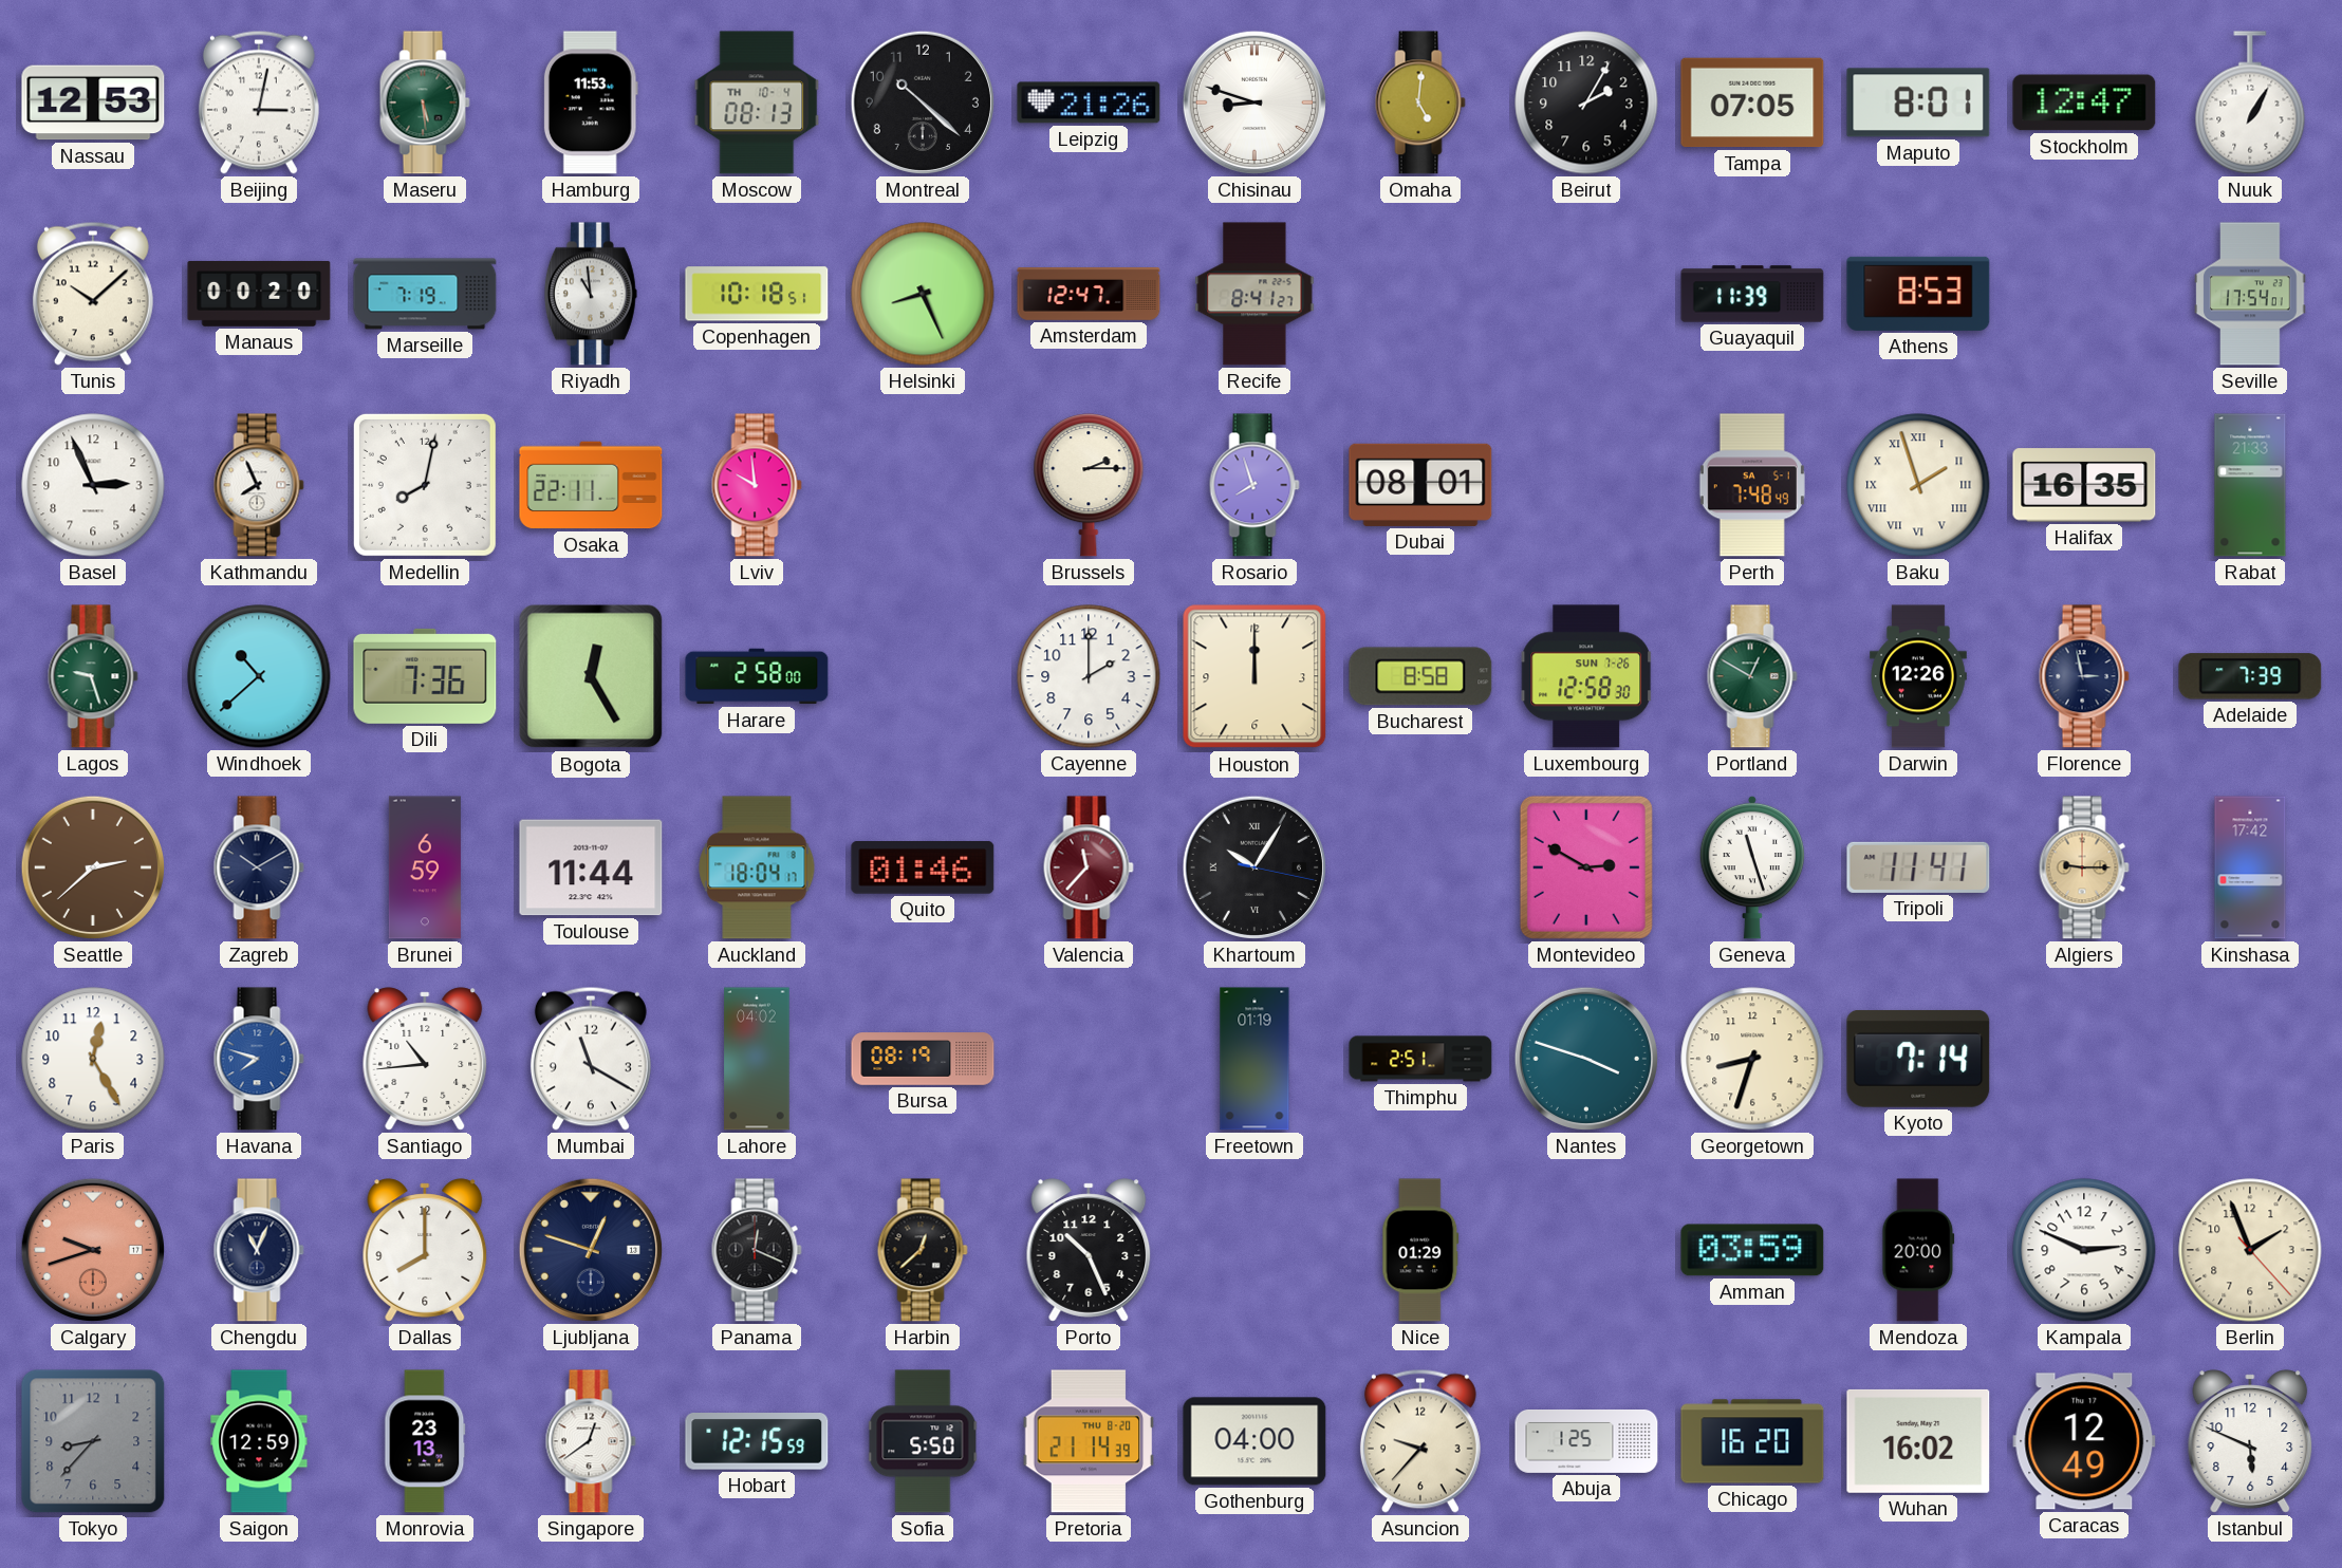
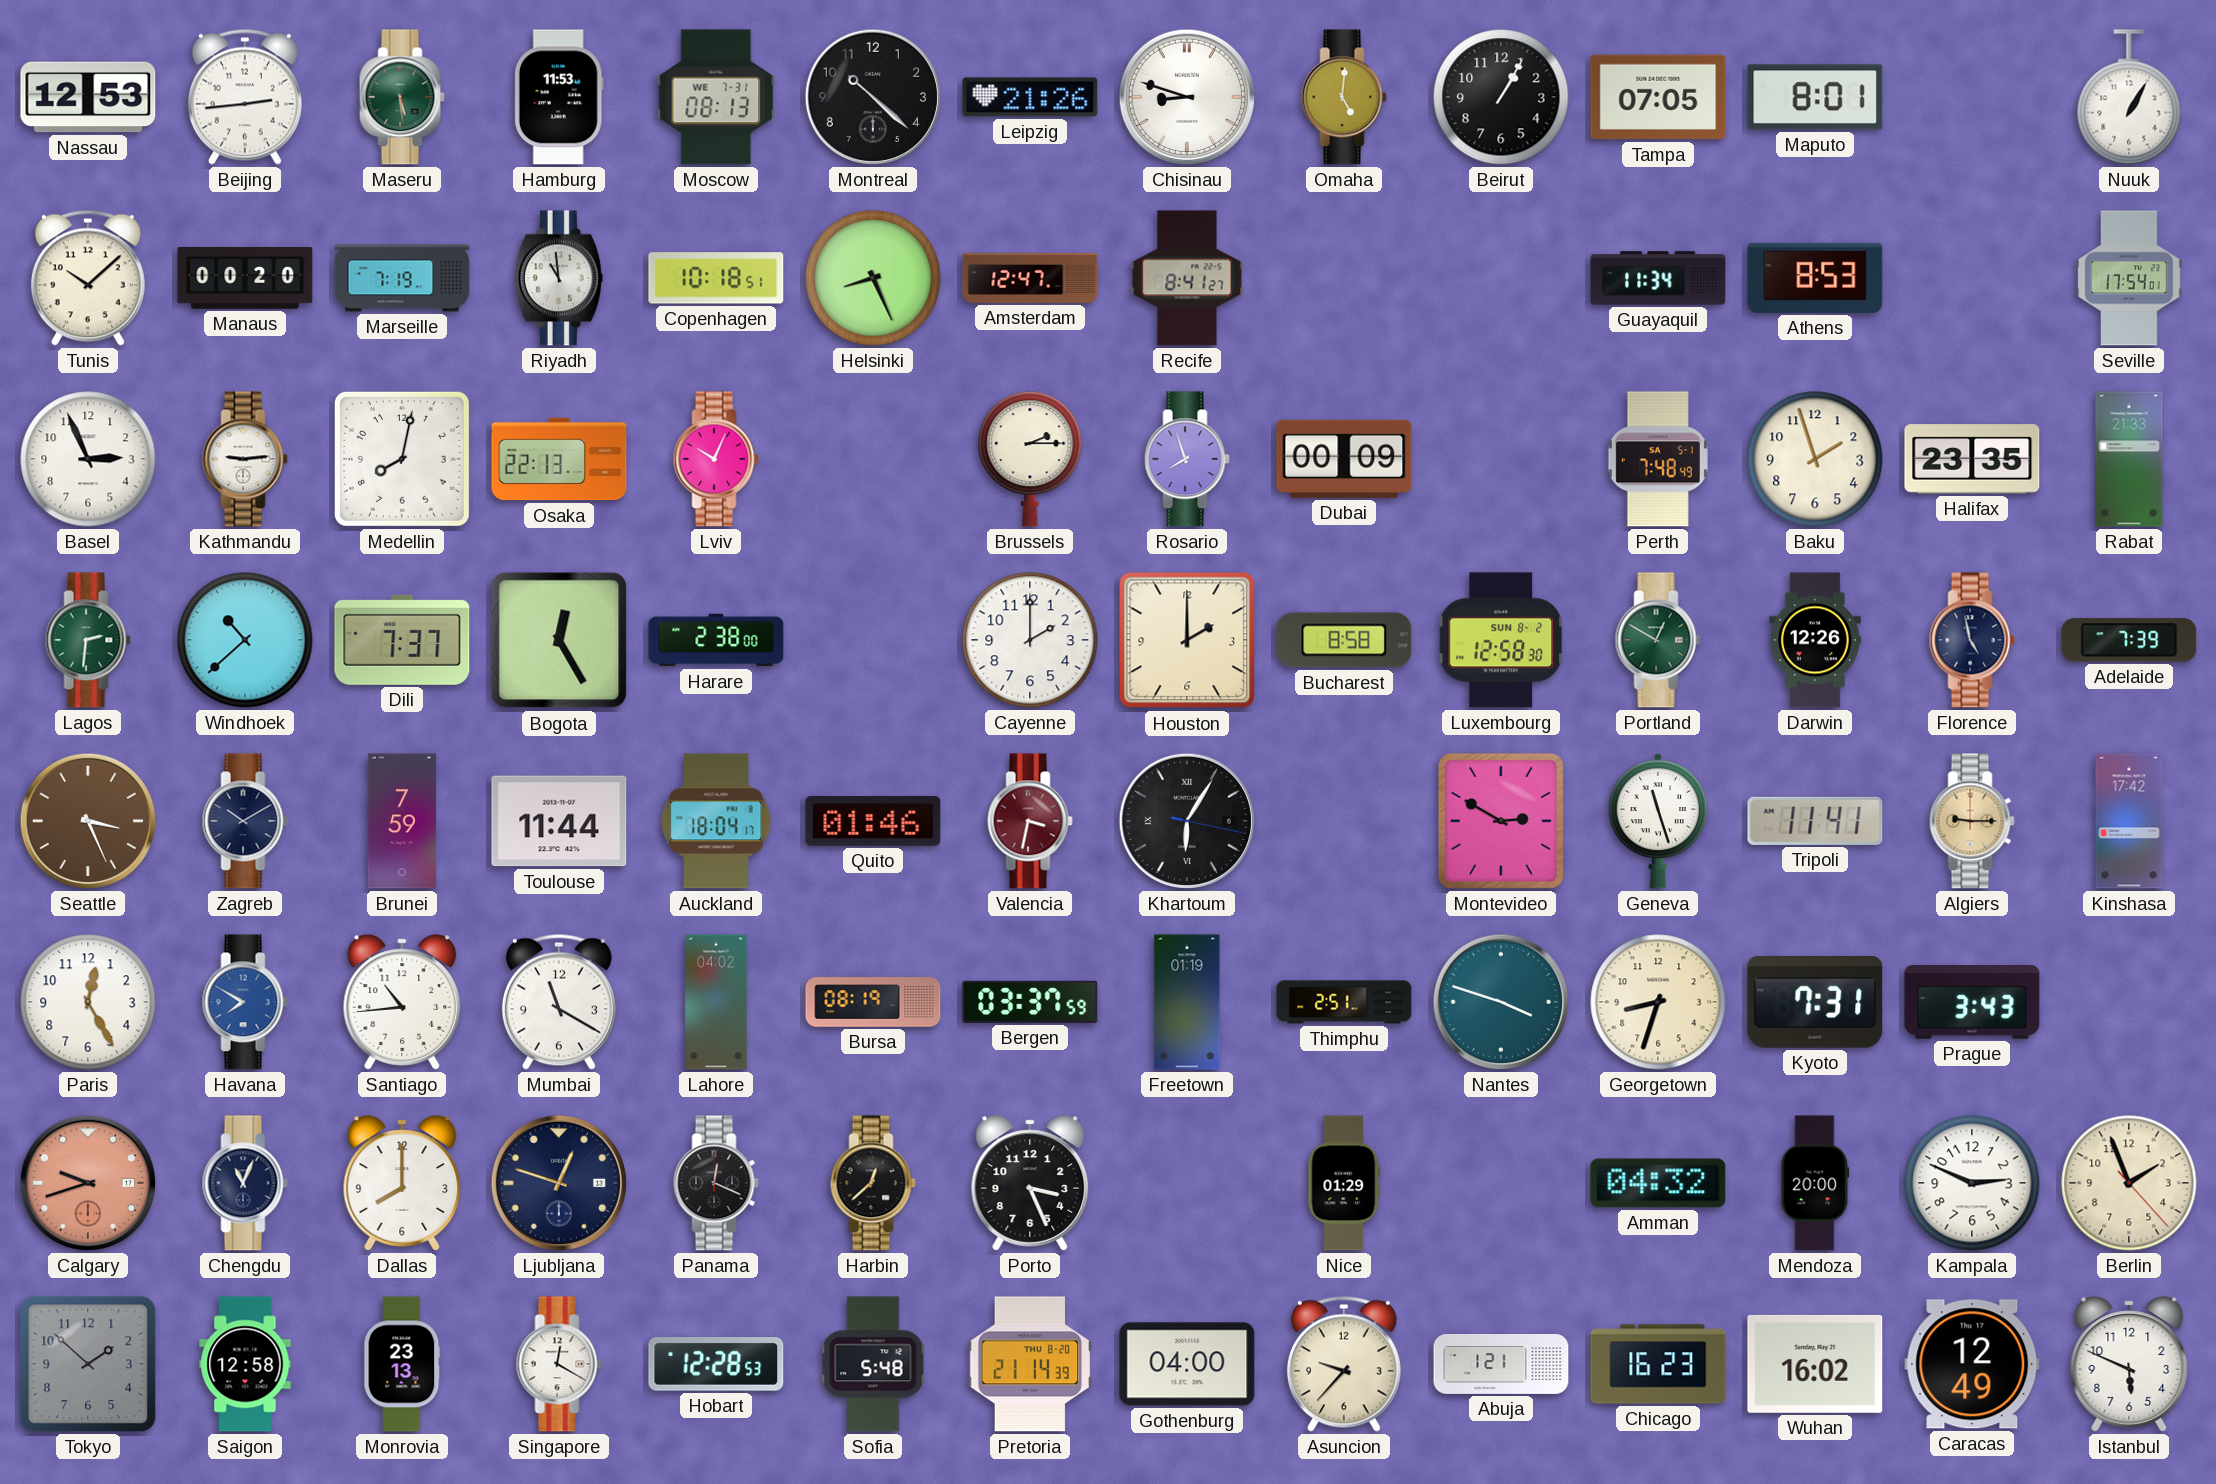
Beijing: 3:02 -> 2:44
Moscow date: TH 10-4 -> WE 7-31
Beirut: 2:05 -> 1:05
Stockholm: 12:47 -> none
Guayaquil: 11:39 -> 11:34
Kathmandu: 7:56 -> 9:14
Osaka: 22:11 -> 22:13
Lviv: 9:59 -> 10:04
Dubai: 08:01 -> 00:09
Baku numerals: Roman -> Arabic
Halifax: 16:35 -> 23:35
Lagos: 9:27 -> 2:31
Dili: 7:36 -> 7:37
Harare: 2:58 -> 2:38
Houston: 12:00 -> 2:00
Luxembourg date: SUN 7-26 -> SUN 8-2
Florence: 2:58 -> 4:58
Seattle: 2:38 -> 3:26
Brunei: 6:59 -> 7:59
Valencia: 11:37 -> 3:32
Khartoum: 10:05 -> 6:05
Havana: 7:48 -> 7:50
Bergen: none -> 03:37
Kyoto: 7:14 -> 7:31
Prague: none -> 3:43
Porto: 10:26 -> 3:26
Amman: 03:59 -> 04:32
Tokyo: 8:37 -> 1:52
Saigon: 12:59 -> 12:58
Singapore: 12:39 -> 12:20
Hobart: 12:15 -> 12:28
Sofia: 5:50 -> 5:48
Abuja: 1:25 -> 1:21
Chicago: 16:20 -> 16:23
